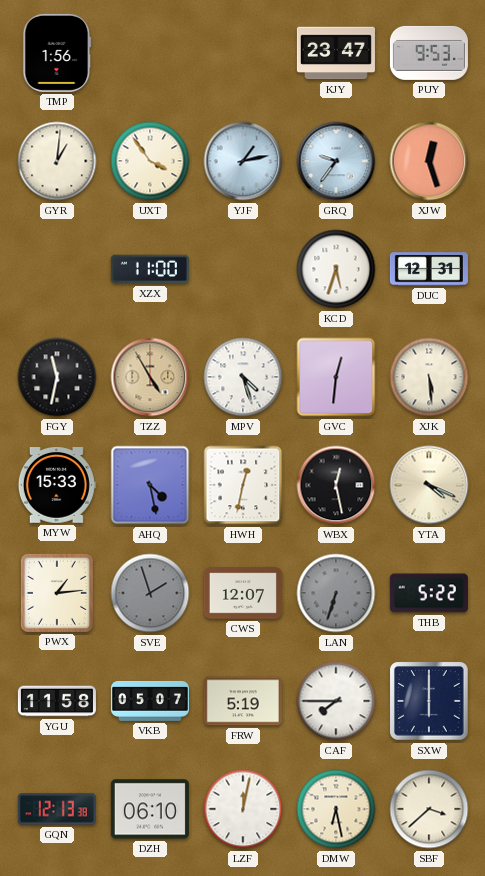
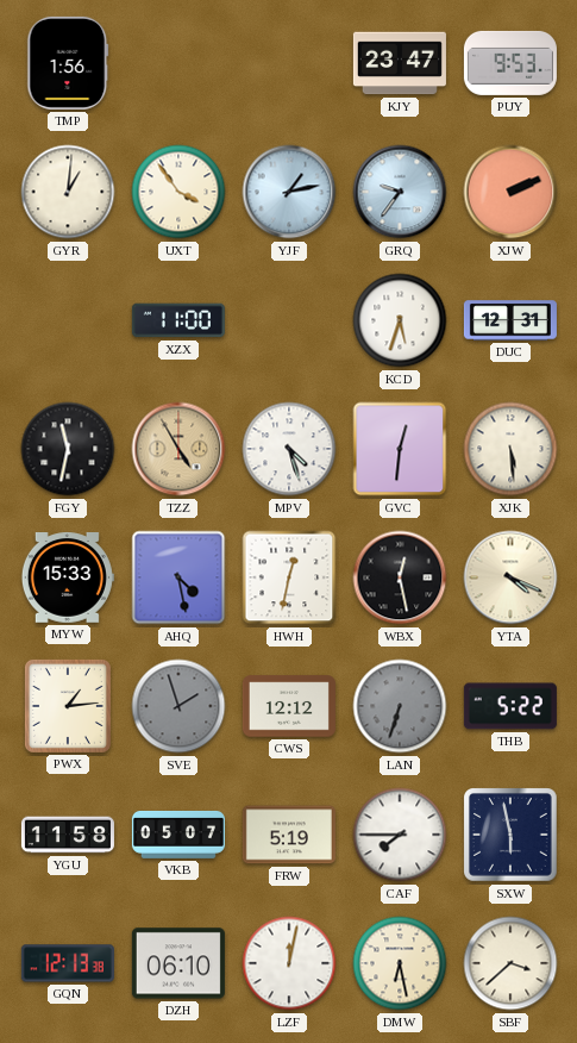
XJW: 12:27 -> 2:11
CWS: 12:07 -> 12:12
SXW: 6:00 -> 5:58
